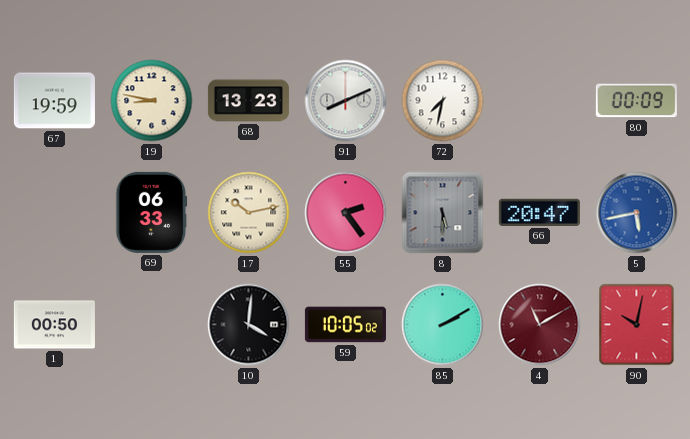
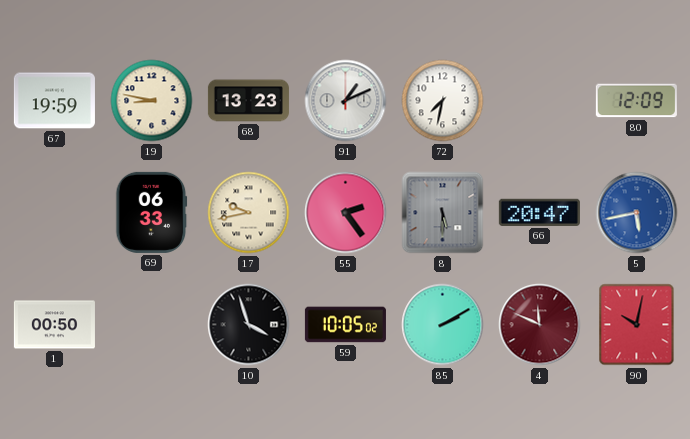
91: 8:11 -> 1:11
80: 00:09 -> 12:09
17: 10:13 -> 9:43
10: 4:01 -> 3:57
4: 11:10 -> 11:49
